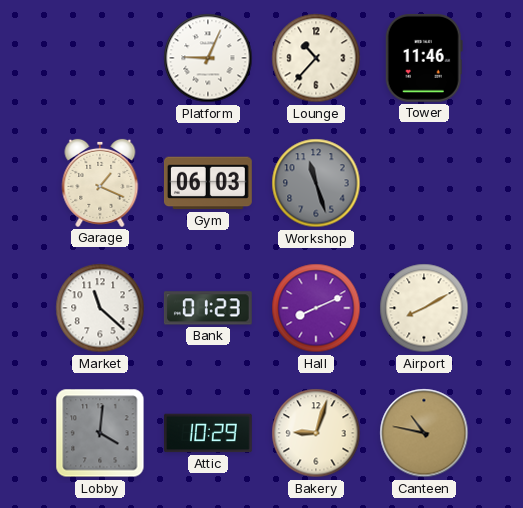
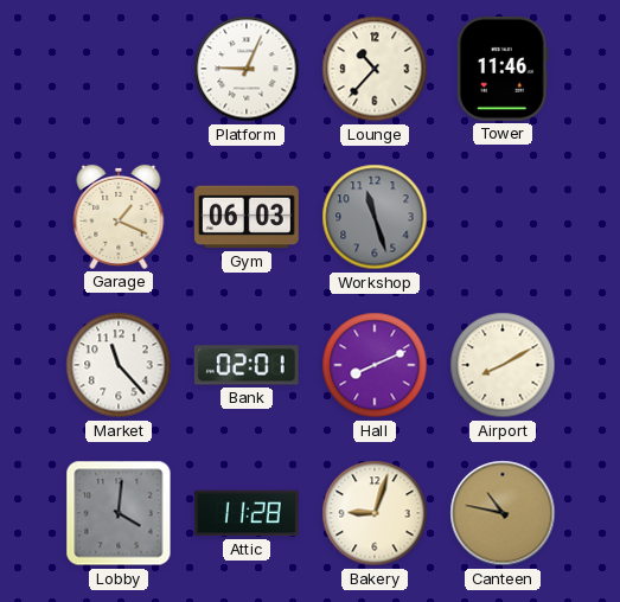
Market: 11:22 -> 11:23
Bank: 01:23 -> 02:01
Attic: 10:29 -> 11:28
